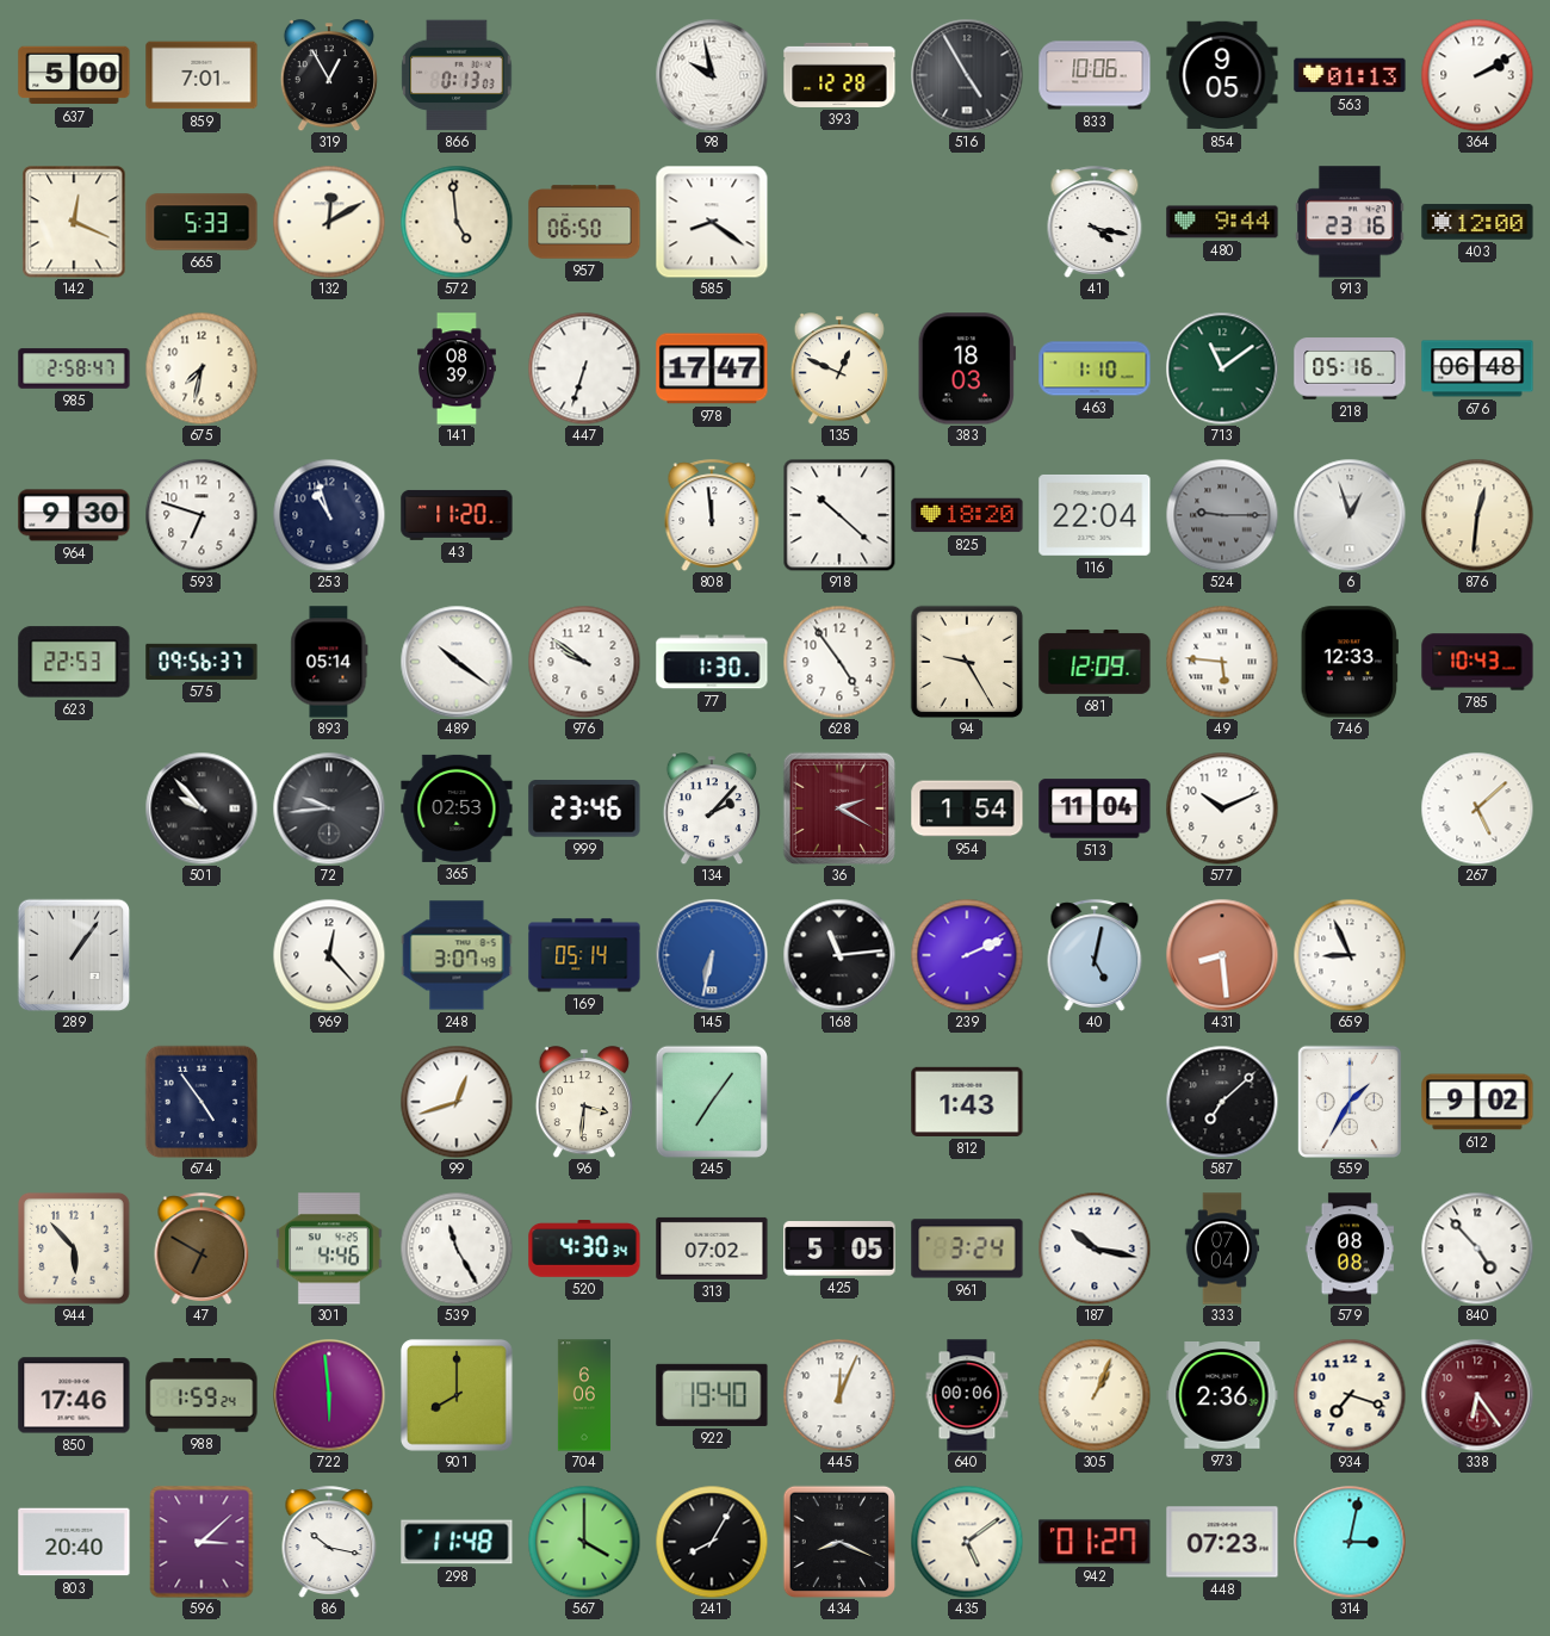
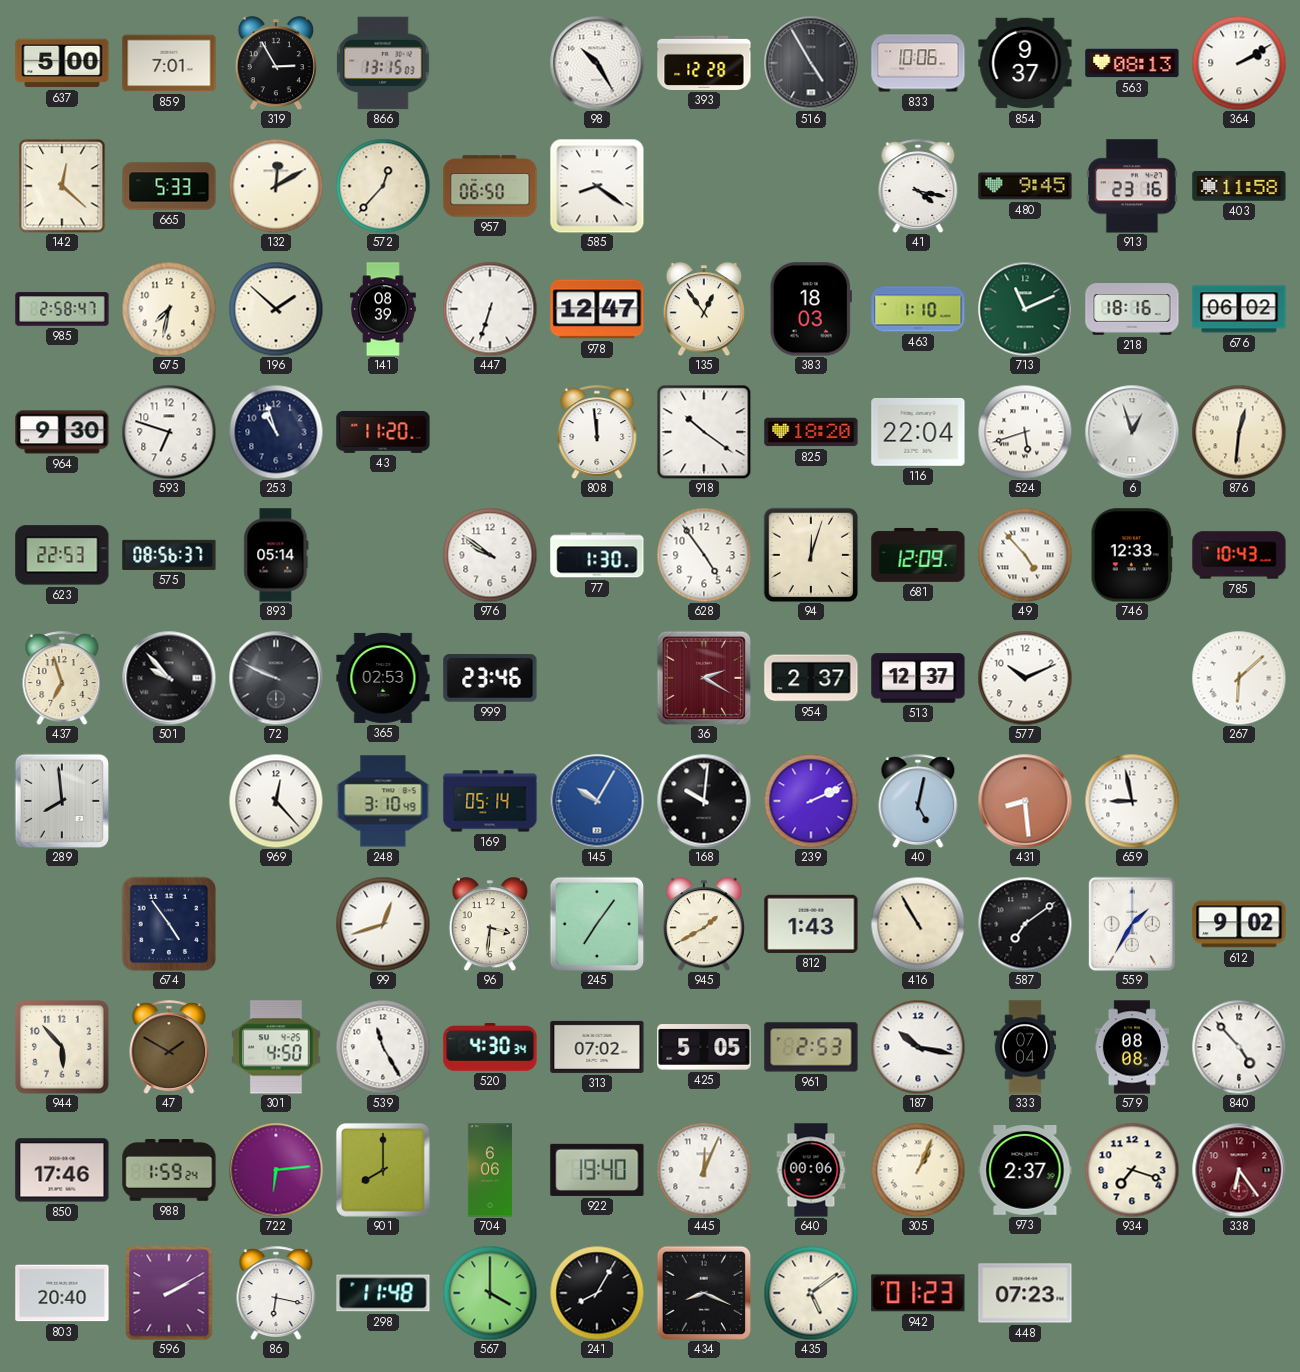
319: 12:55 -> 2:55
866: 0:13 -> 13:15
98: 9:58 -> 10:25
854: 9:05 -> 9:37
563: 01:13 -> 08:13
142: 12:19 -> 12:22
572: 4:59 -> 12:37
480: 9:44 -> 9:45
403: 12:00 -> 11:58
196: none -> 1:52
978: 17:47 -> 12:47
135: 12:49 -> 12:54
713: 11:09 -> 11:11
218: 05:16 -> 18:16
676: 06:48 -> 06:02
918: 10:22 -> 10:21
524: 9:15 -> 5:42
524 dial: grey -> white
575: 09:56 -> 08:56
489: 10:21 -> none
94: 9:25 -> 12:03
49: 5:46 -> 4:53
437: none -> 6:57
72: 9:44 -> 9:49
134: 2:07 -> none
954: 1:54 -> 2:37
513: 11:04 -> 12:37
267: 5:08 -> 6:08
289: 1:06 -> 7:59
248: 3:07 -> 3:10
145: 6:32 -> 10:05
168: 11:14 -> 10:01
659: 8:56 -> 8:58
945: none -> 1:40
416: none -> 10:55
587: 7:08 -> 7:09
47: 6:50 -> 1:50
301: 4:46 -> 4:50
961: 3:24 -> 2:53
722: 5:59 -> 6:14
973: 2:36 -> 2:37
596: 3:08 -> 2:10
86: 10:17 -> 6:17
942: 01:27 -> 01:23
314: 3:02 -> none
